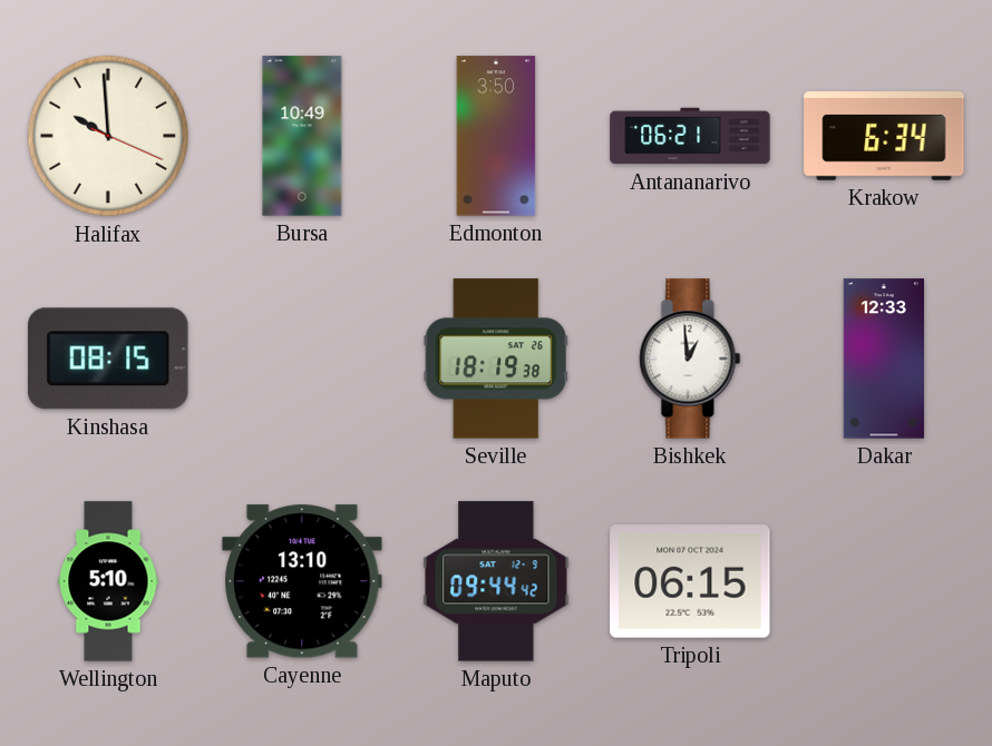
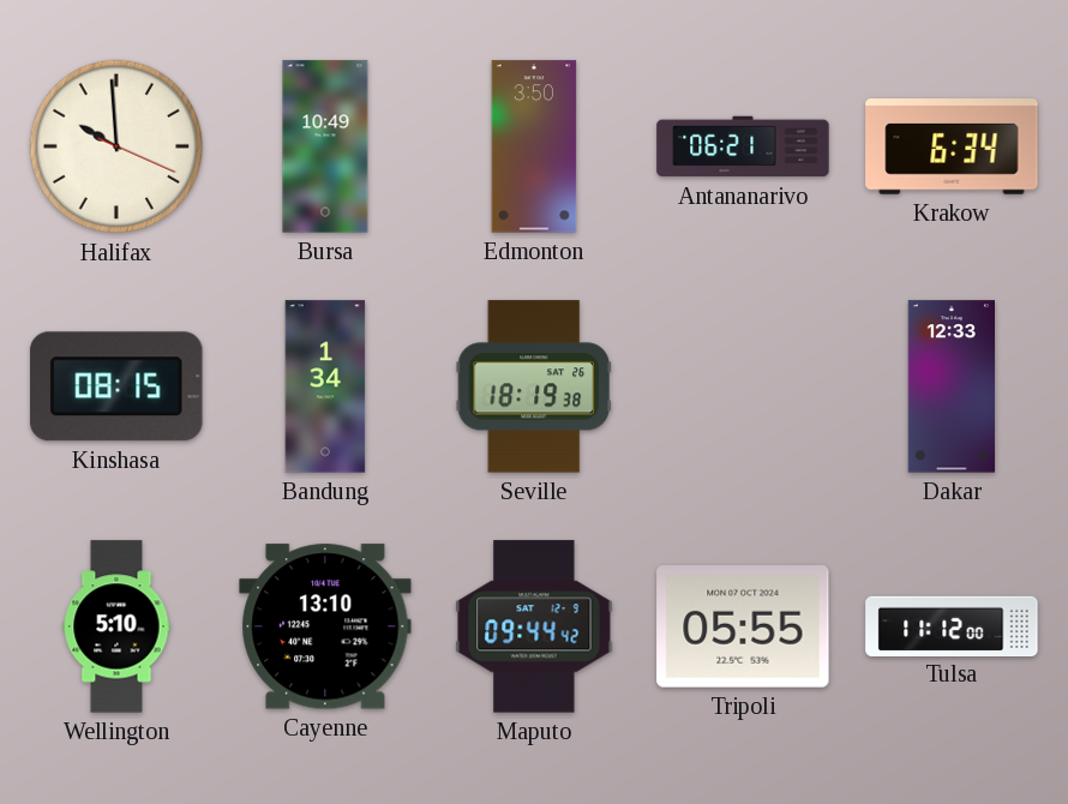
Bandung: none -> 1:34
Bishkek: 12:59 -> none
Tripoli: 06:15 -> 05:55
Tulsa: none -> 11:12
